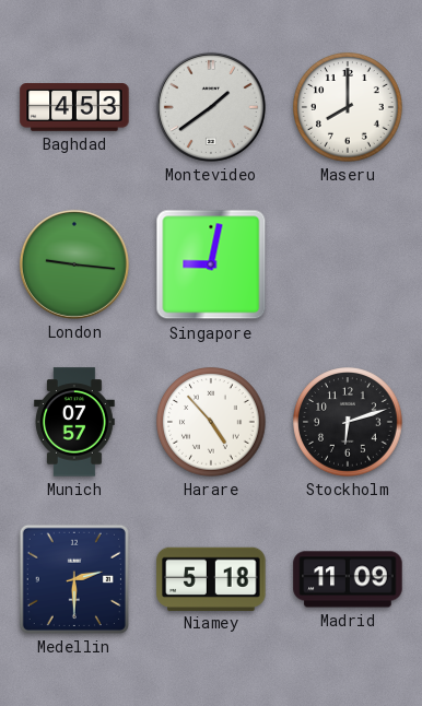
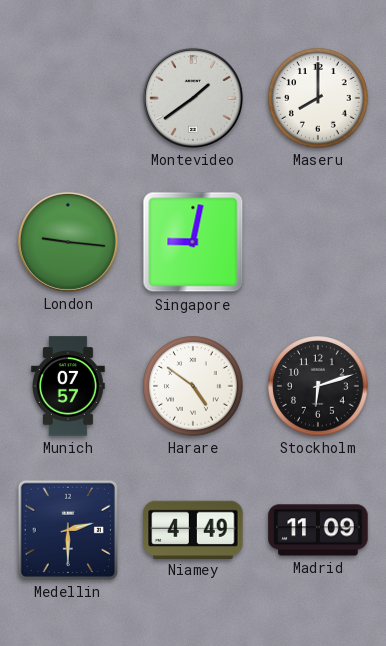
Baghdad: 4:53 -> none
Harare: 4:53 -> 4:51
Niamey: 5:18 -> 4:49
